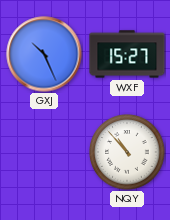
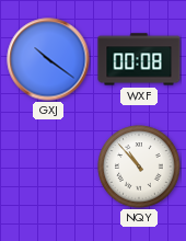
GXJ: 10:26 -> 10:21
WXF: 15:27 -> 00:08
